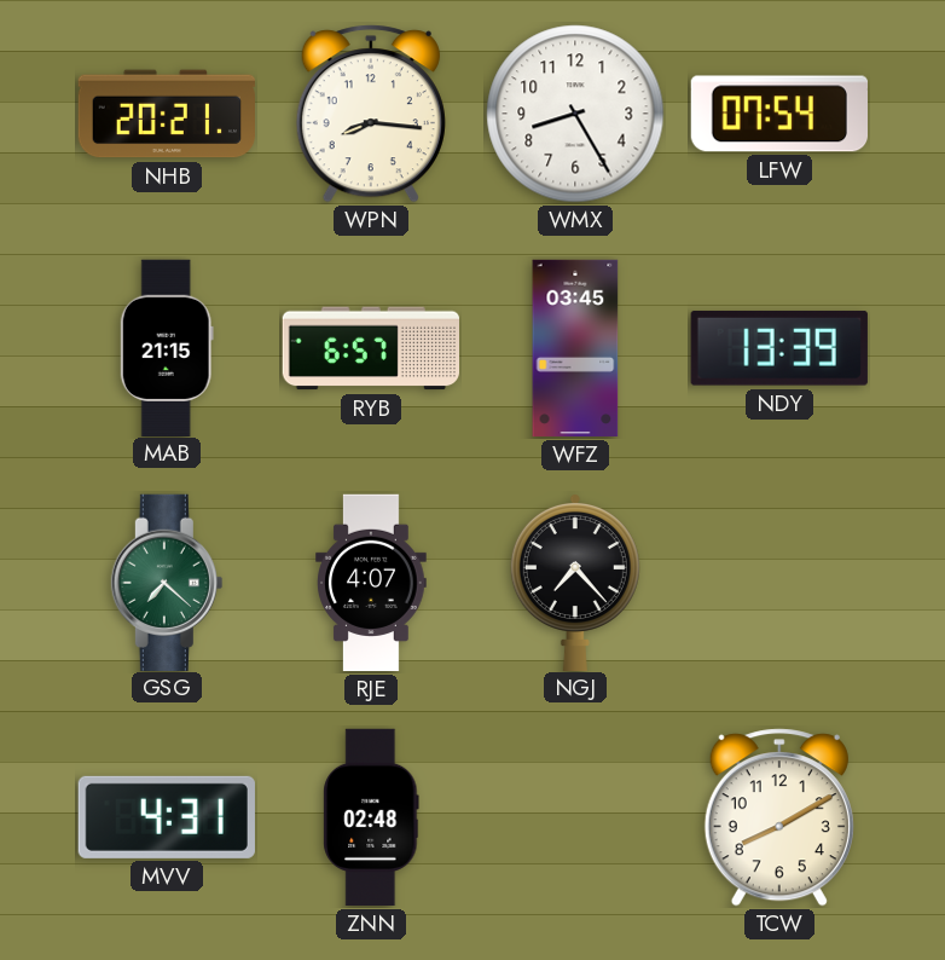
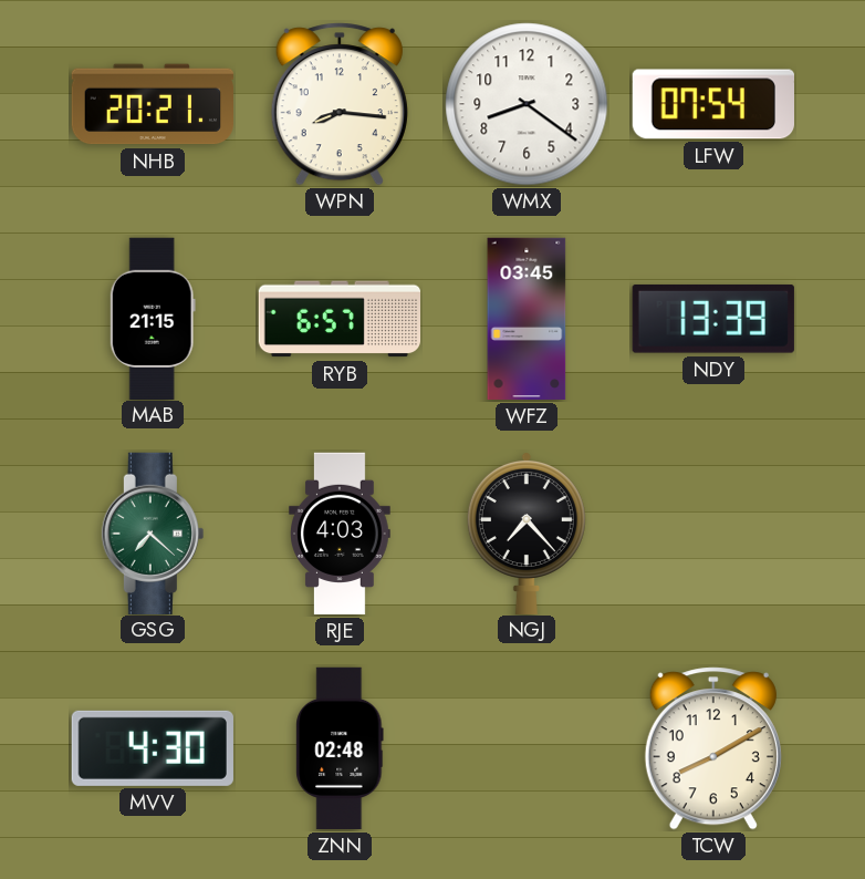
WMX: 8:25 -> 8:21
RJE: 4:07 -> 4:03
MVV: 4:31 -> 4:30
